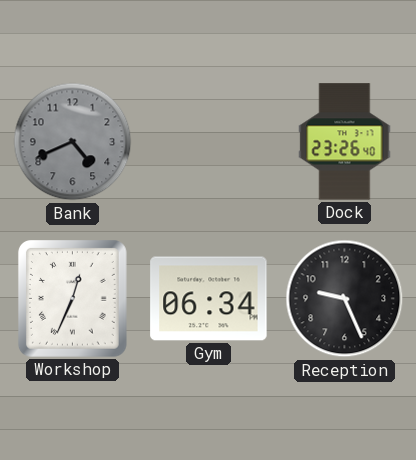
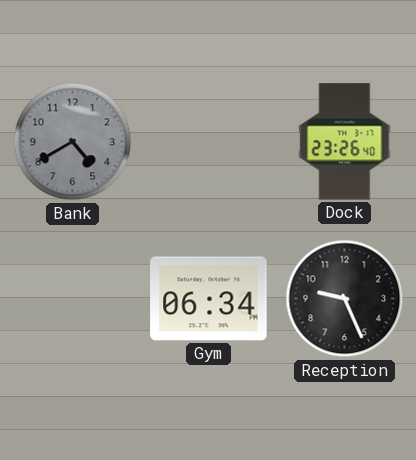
Bank: 4:41 -> 4:40
Workshop: 12:34 -> none
